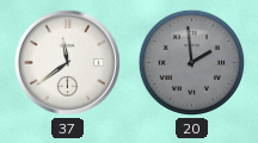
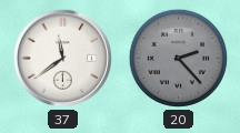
20: 1:59 -> 2:23
